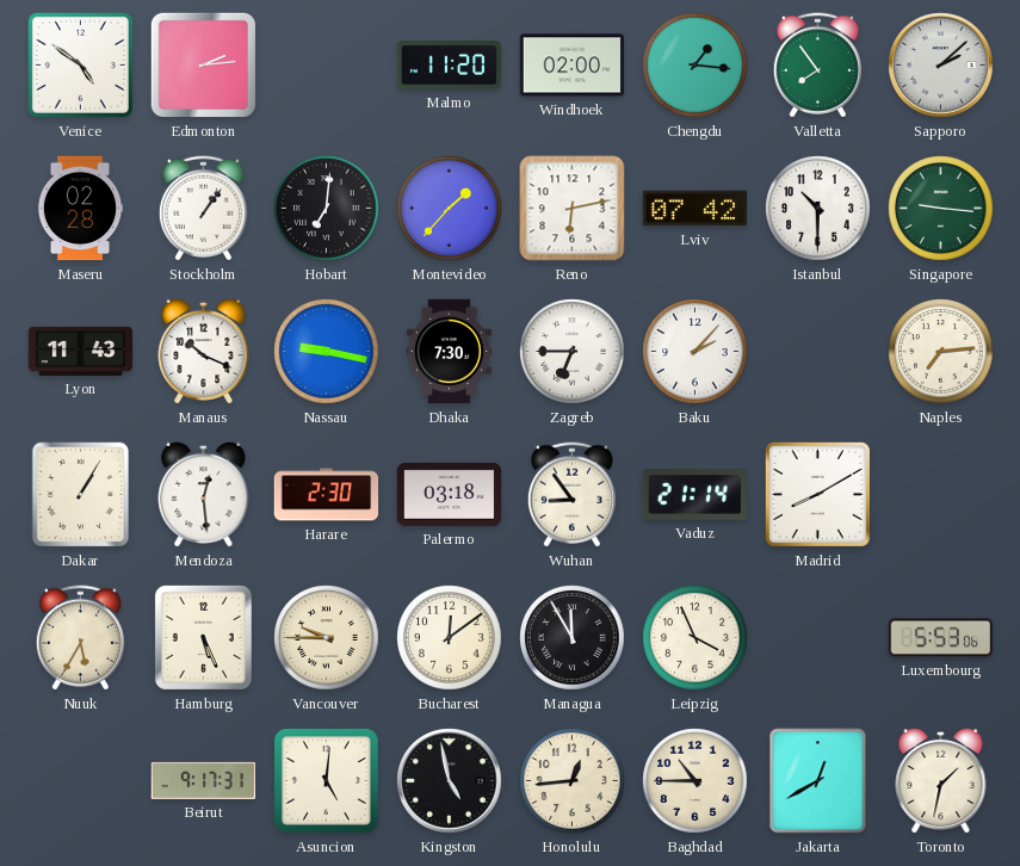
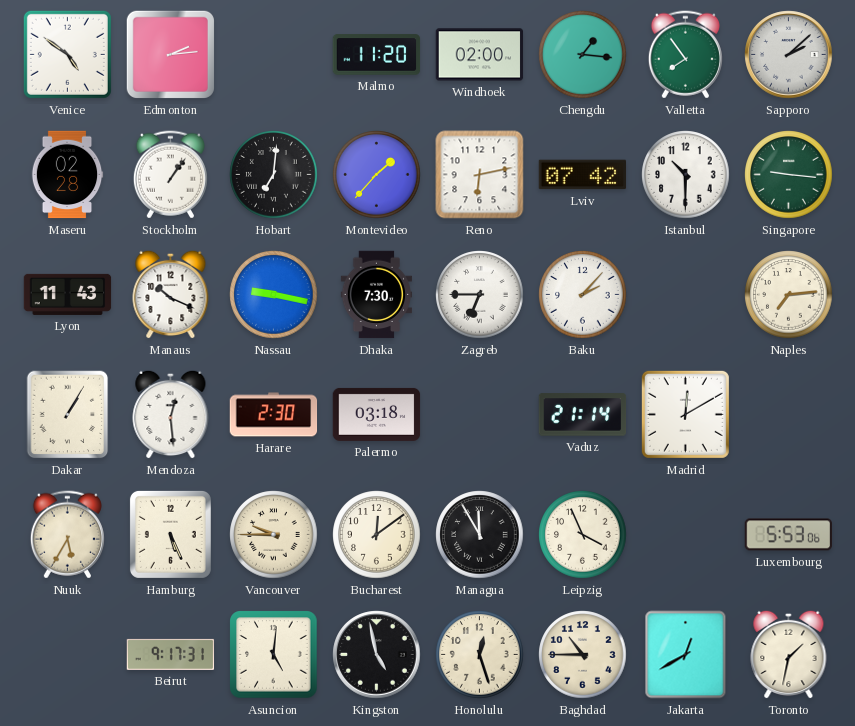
Wuhan: 8:54 -> none
Madrid: 8:10 -> 12:10
Honolulu: 12:44 -> 12:27
